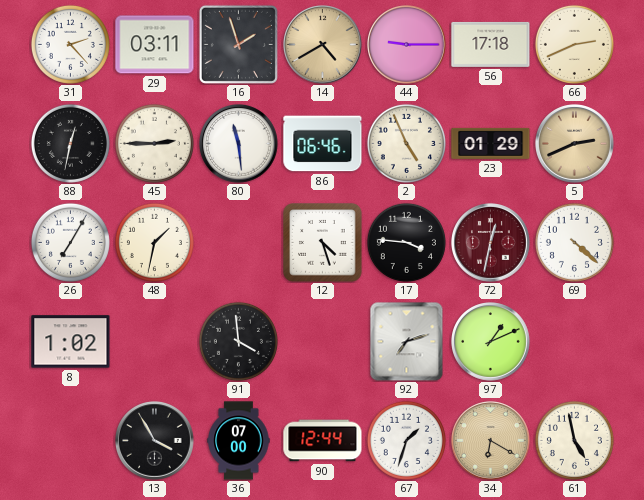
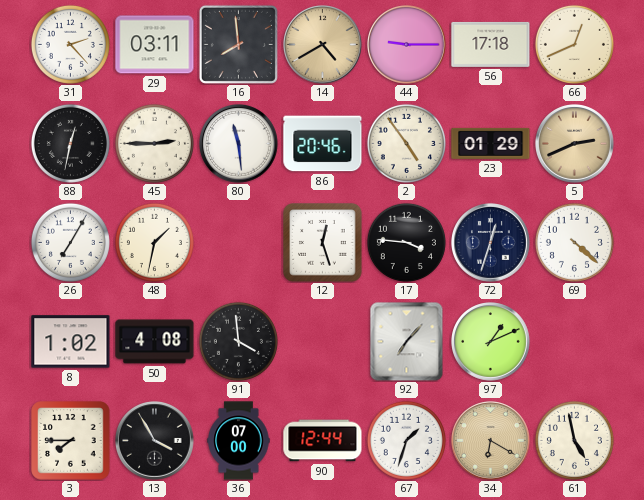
16: 1:57 -> 7:59
66: 2:41 -> 12:41
86: 06:46 -> 20:46
2: 4:56 -> 4:54
12: 4:27 -> 12:27
72: 12:32 -> 12:33
72 dial: burgundy -> navy
50: none -> 4:08
92: 7:12 -> 7:07
3: none -> 7:45
